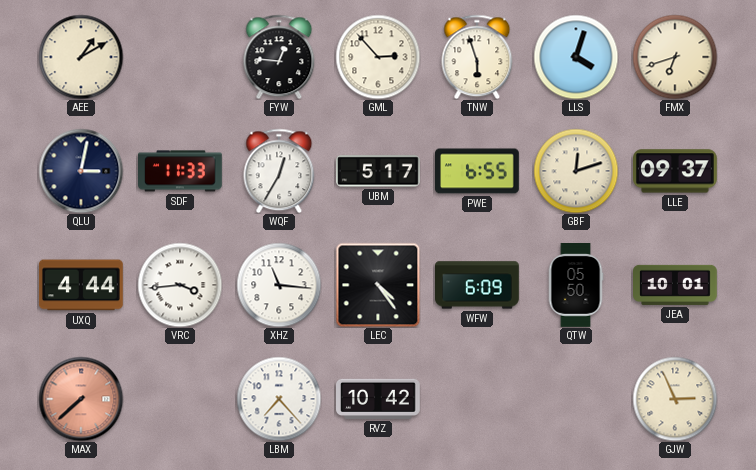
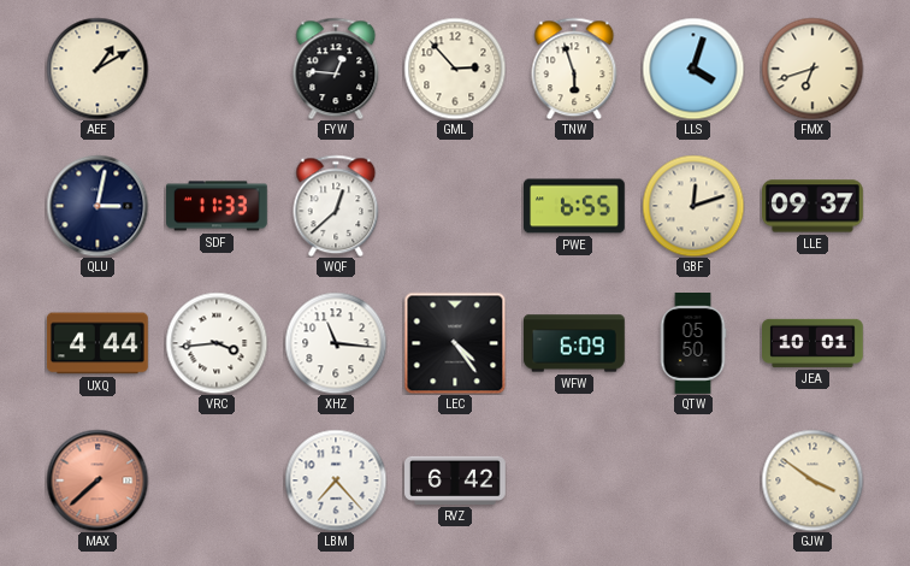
WQF: 12:35 -> 12:38
UBM: 5:17 -> none
RVZ: 10:42 -> 6:42
GJW: 2:56 -> 3:51
